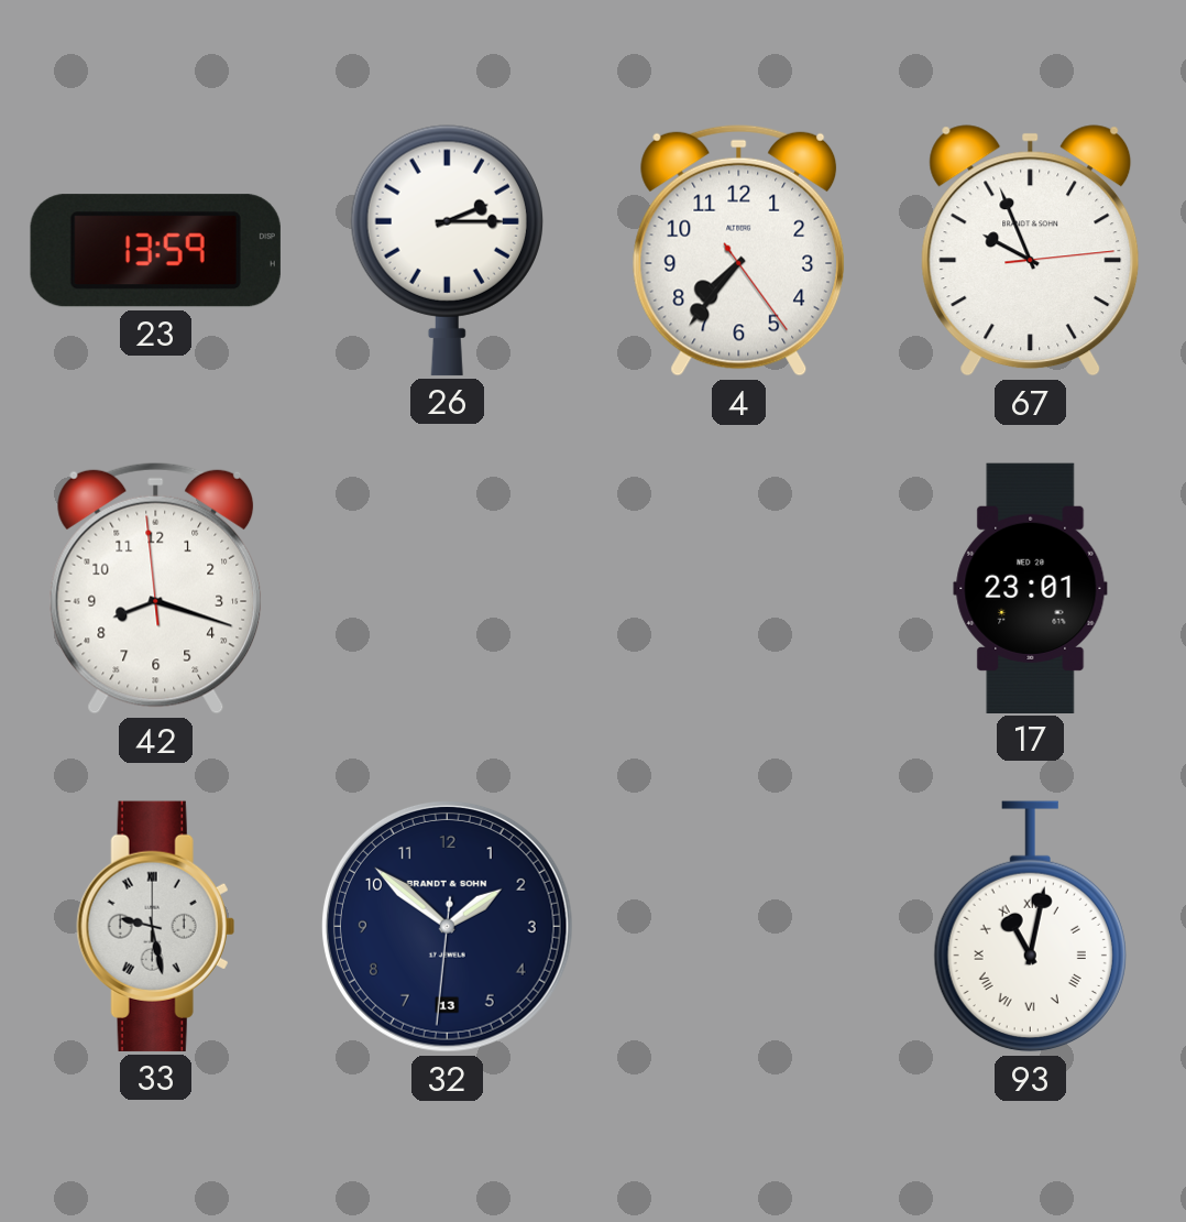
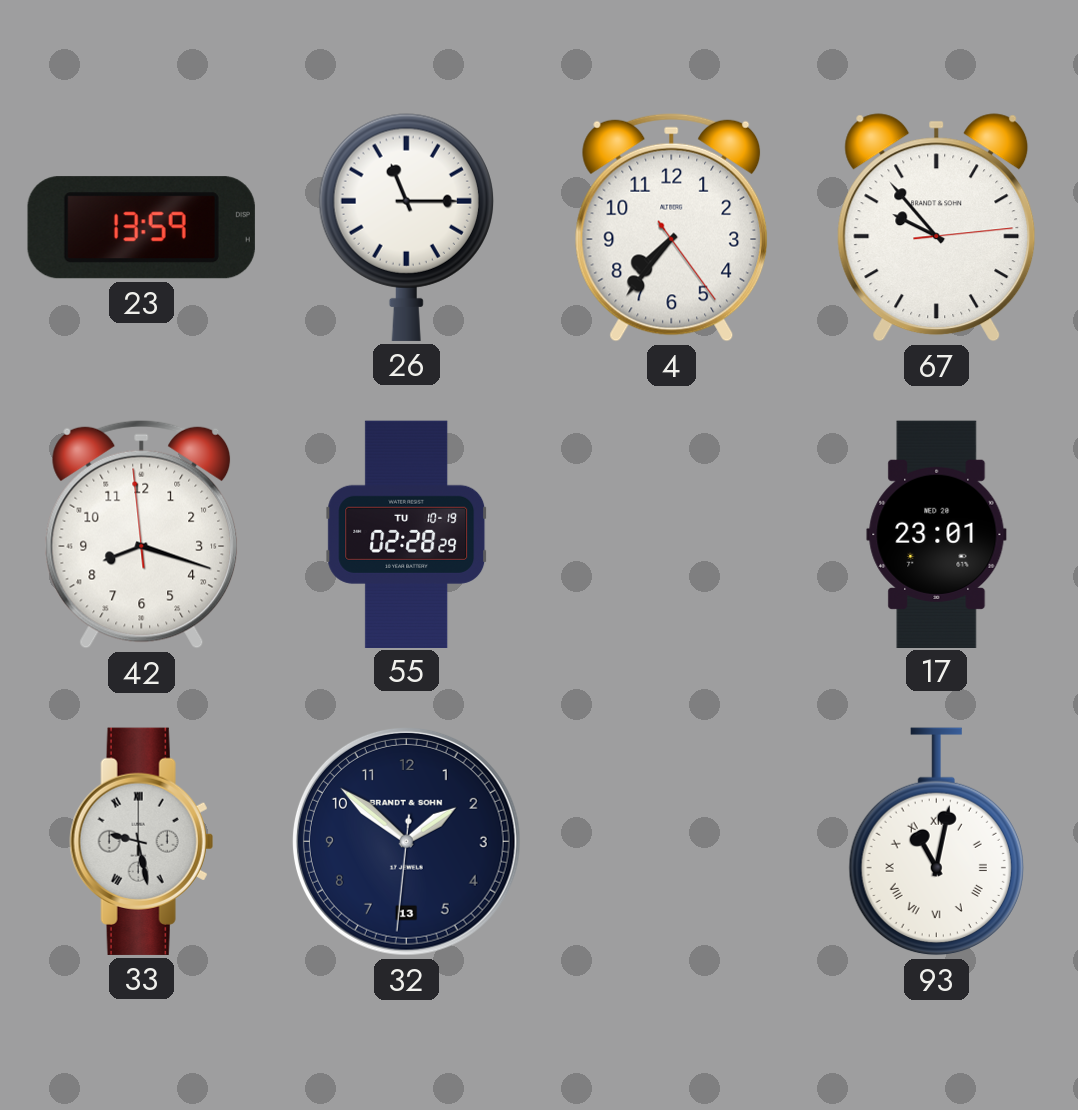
26: 2:15 -> 11:15
67: 9:56 -> 9:53
55: none -> 02:28
